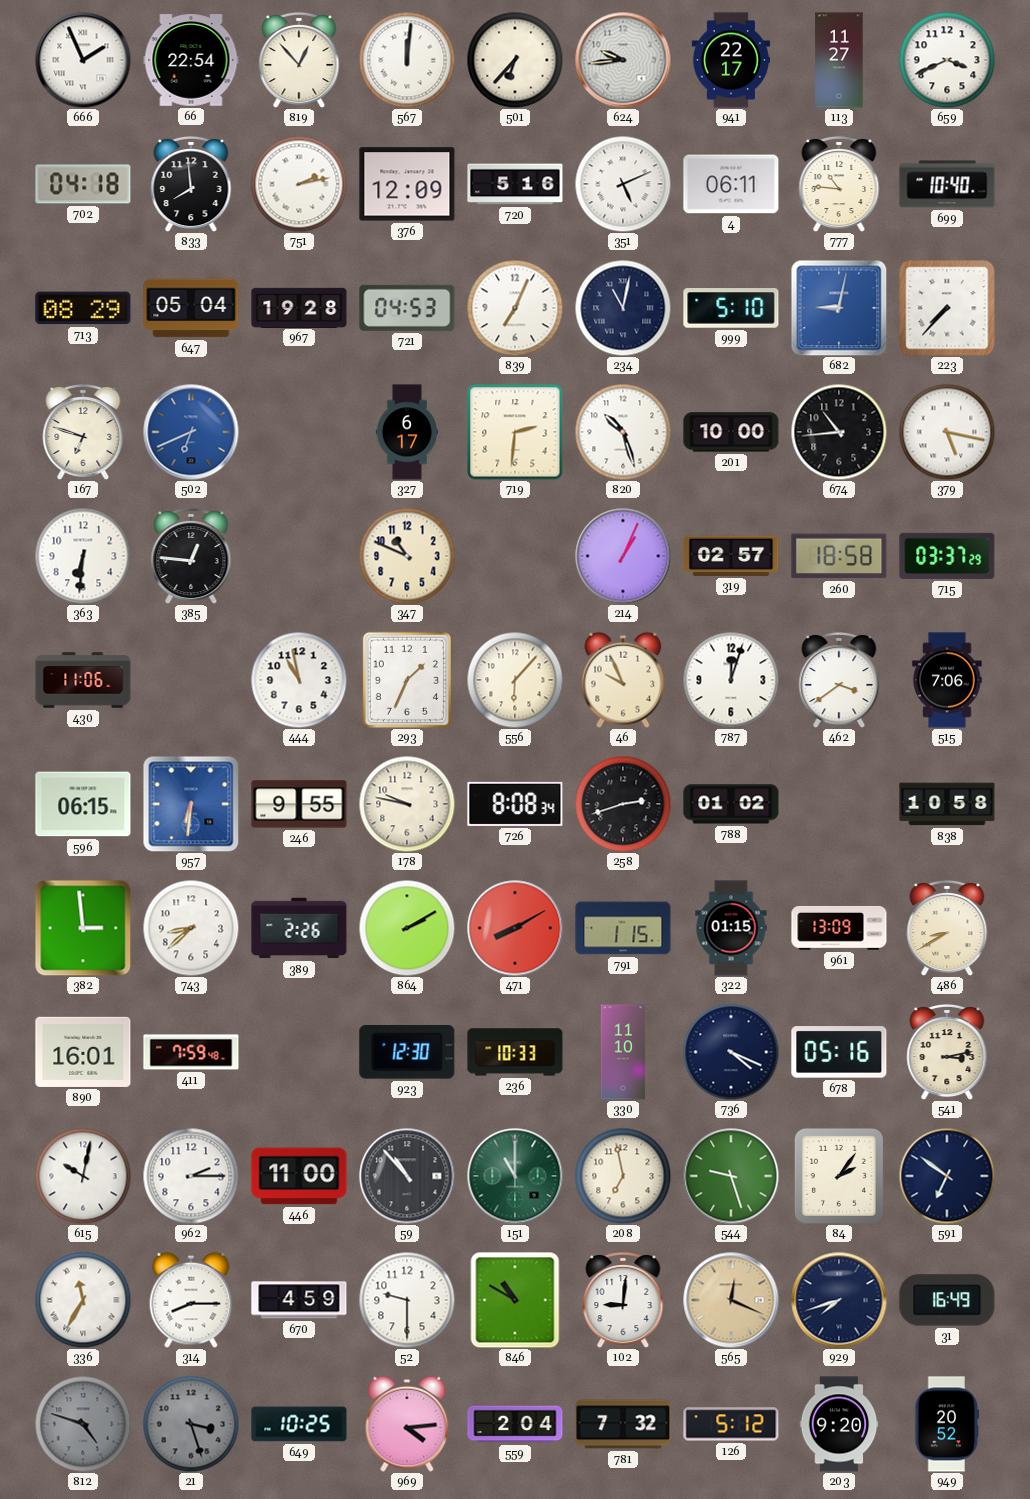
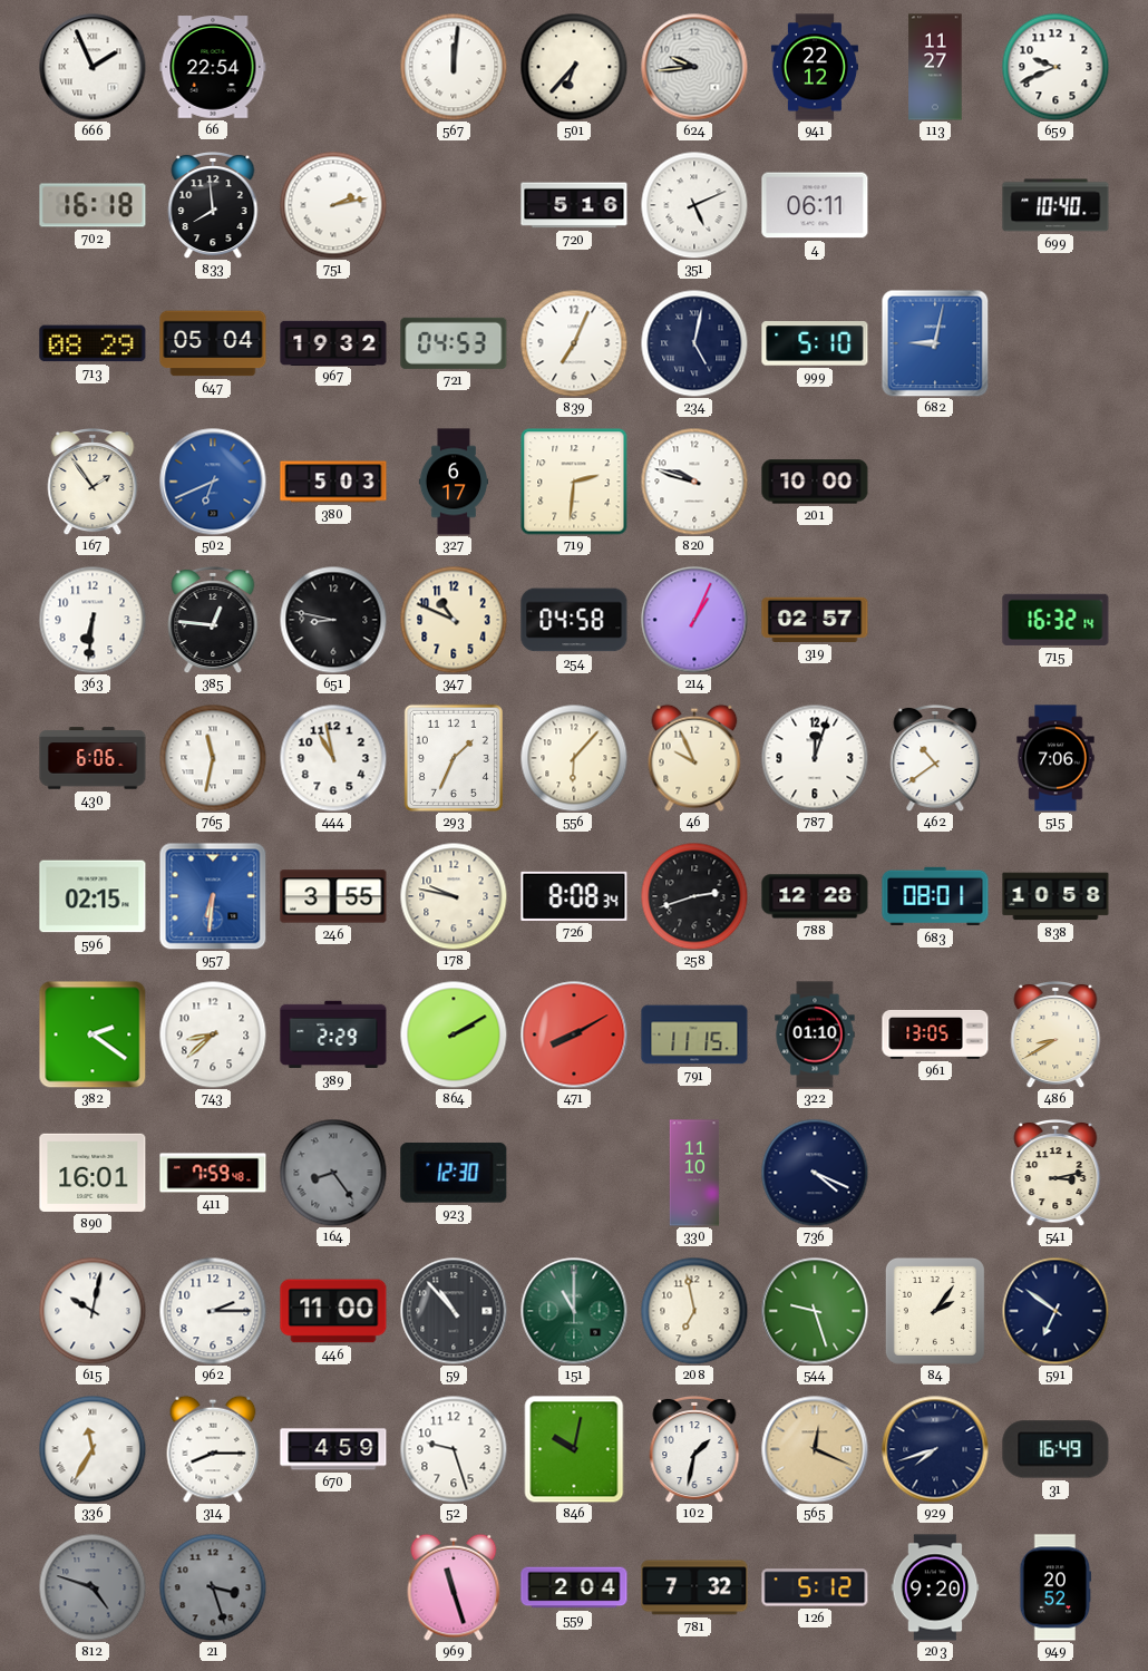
819: 12:53 -> none
941: 22:17 -> 22:12
659: 3:41 -> 9:41
702: 04:18 -> 16:18
376: 12:09 -> none
777: 10:46 -> none
967: 19:28 -> 19:32
234: 11:02 -> 5:02
223: 7:37 -> none
167: 6:48 -> 1:54
380: none -> 5:03
820: 10:27 -> 9:48
674: 10:44 -> none
379: 5:17 -> none
651: none -> 8:47
254: none -> 04:58
260: 18:58 -> none
715: 03:37 -> 16:32
430: 11:06 -> 6:06
765: none -> 11:32
462: 3:39 -> 10:39
596: 06:15 -> 02:15
246: 9:55 -> 3:55
788: 01:02 -> 12:28
683: none -> 08:01
382: 2:59 -> 2:21
389: 2:26 -> 2:29
791: 1:15 -> 11:15
322: 01:15 -> 01:10
961: 13:09 -> 13:05
164: none -> 8:24
236: 10:33 -> none
678: 05:16 -> none
52: 9:30 -> 9:27
846: 10:50 -> 10:02
102: 9:01 -> 1:32
649: 10:25 -> none
969: 4:14 -> 11:27
